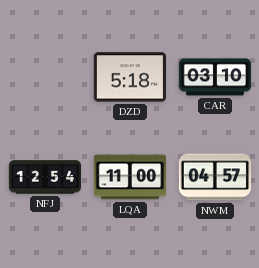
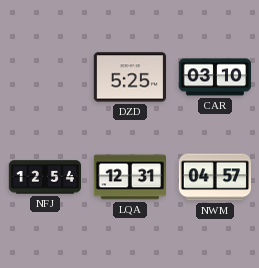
DZD: 5:18 -> 5:25
LQA: 11:00 -> 12:31
